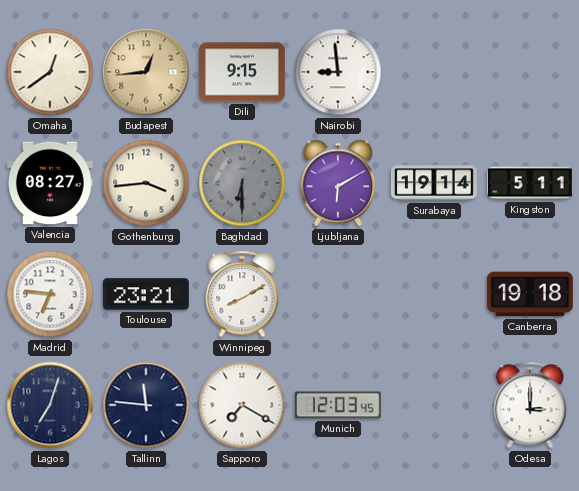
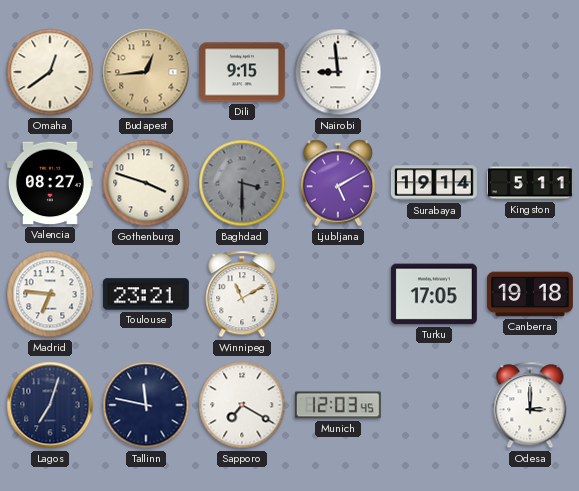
Gothenburg: 3:44 -> 3:48
Baghdad: 6:30 -> 3:30
Ljubljana: 6:10 -> 5:10
Winnipeg: 8:10 -> 11:10
Turku: none -> 17:05
Tallinn: 11:46 -> 11:47
